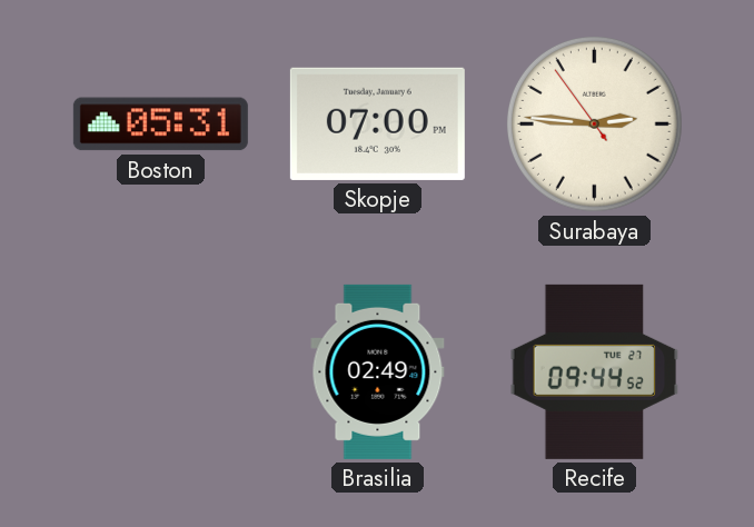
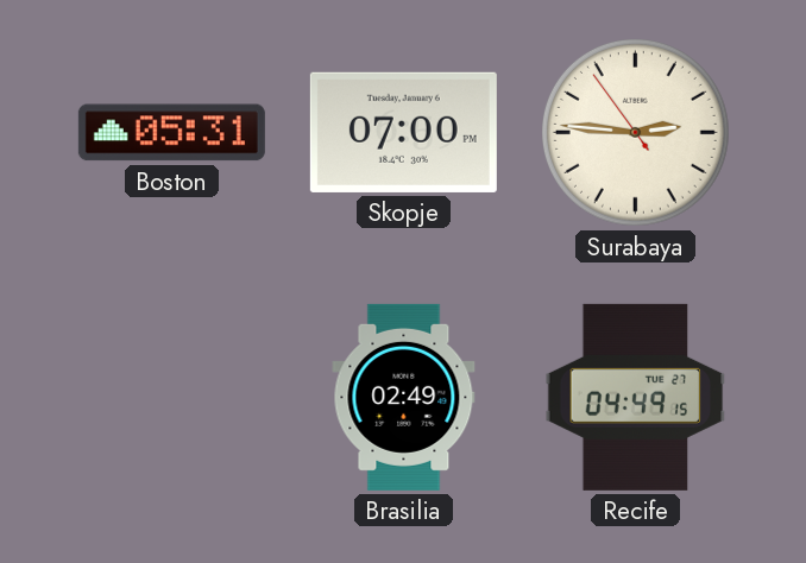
Recife: 09:44 -> 04:49
